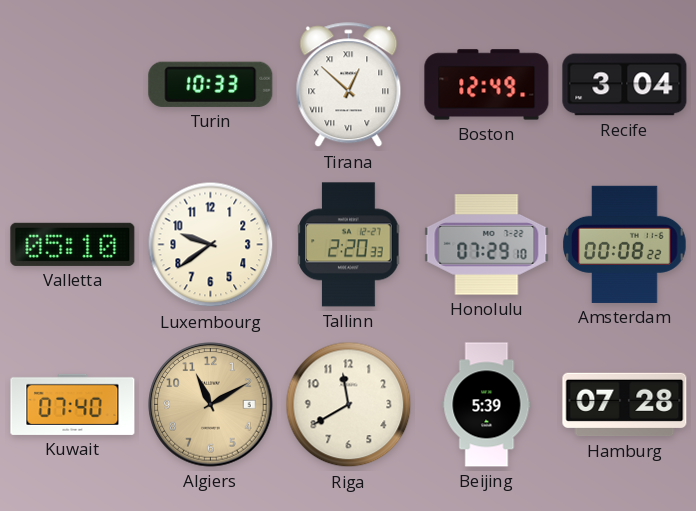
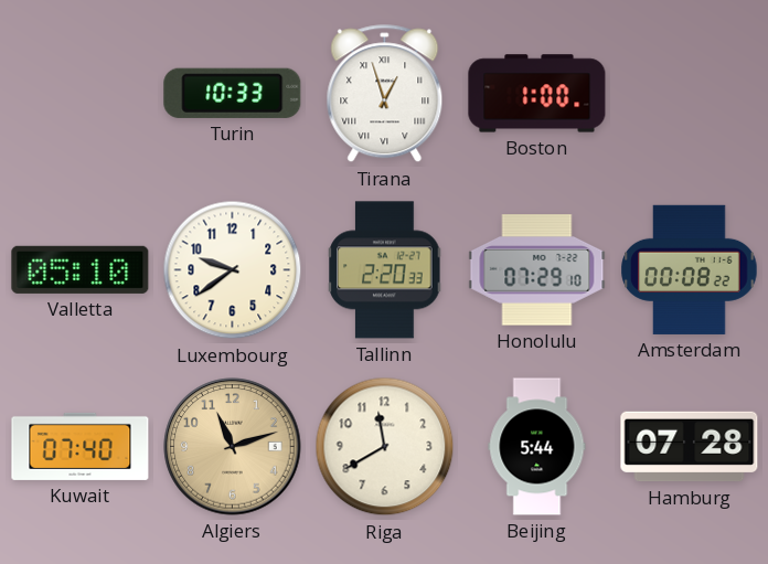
Tirana: 12:52 -> 12:57
Boston: 12:49 -> 1:00
Recife: 3:04 -> none
Algiers: 11:10 -> 11:12
Beijing: 5:39 -> 5:44
